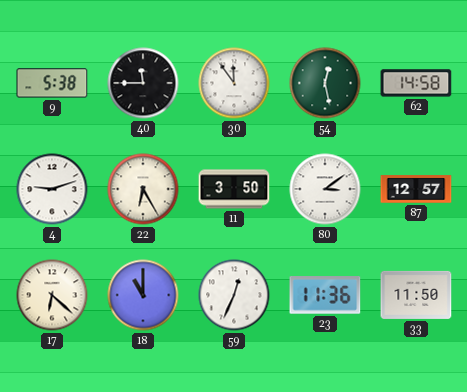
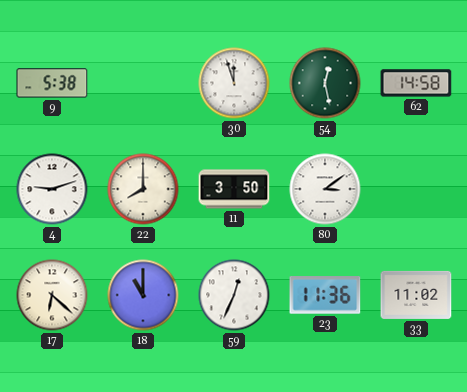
40: 11:45 -> none
30: 11:54 -> 11:57
22: 6:25 -> 8:00
87: 12:57 -> none
33: 11:50 -> 11:02
